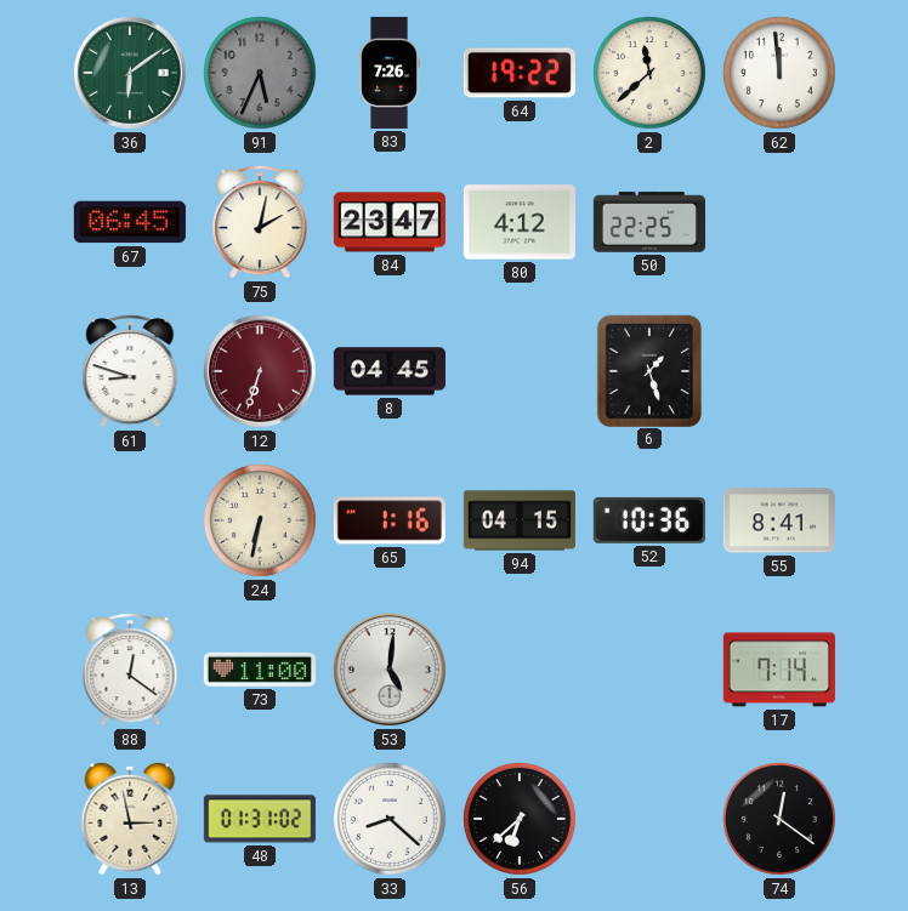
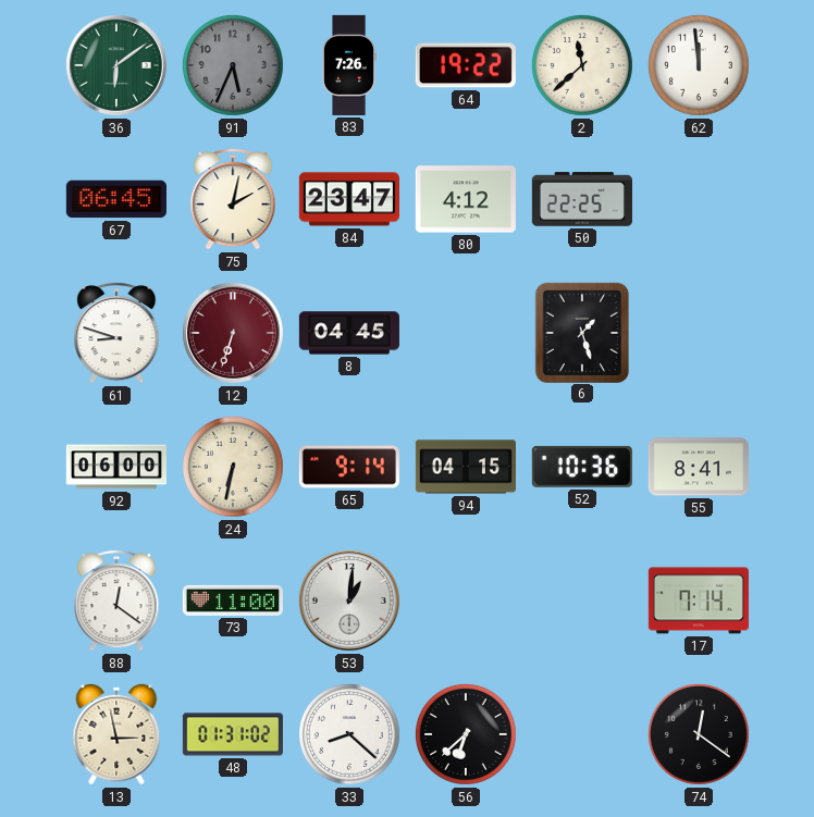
92: none -> 06:00
65: 1:16 -> 9:14
53: 5:01 -> 1:01
